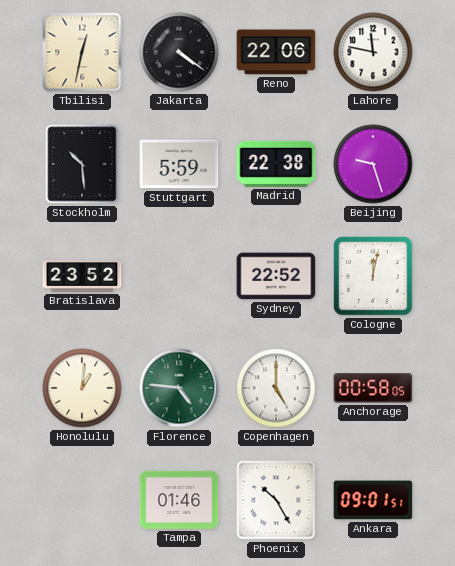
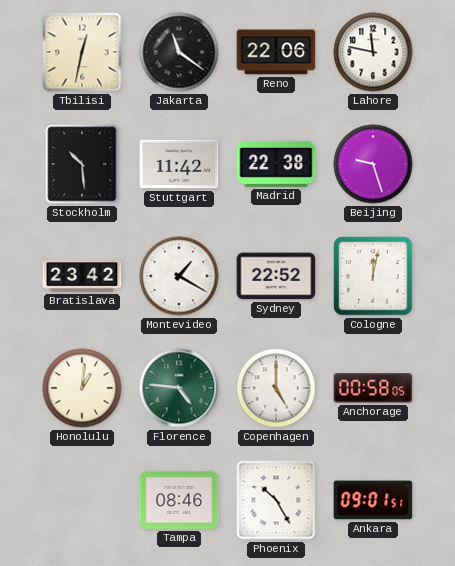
Jakarta: 4:21 -> 11:21
Stuttgart: 5:59 -> 11:42
Bratislava: 23:52 -> 23:42
Montevideo: none -> 1:20
Tampa: 01:46 -> 08:46
